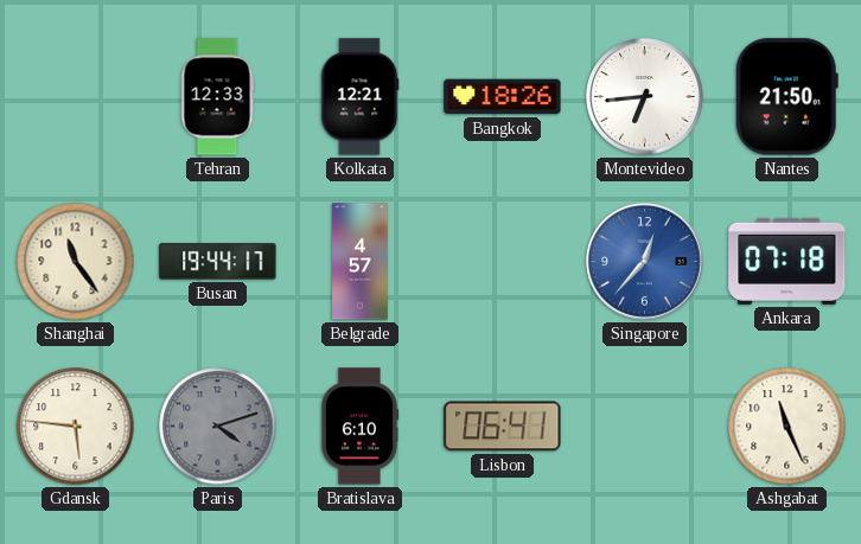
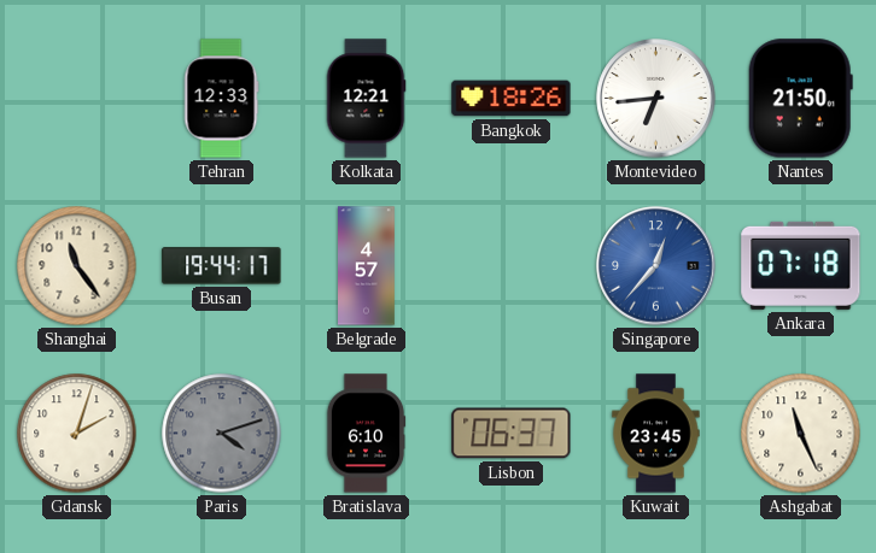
Gdansk: 5:46 -> 2:03
Lisbon: 06:41 -> 06:37
Kuwait: none -> 23:45
